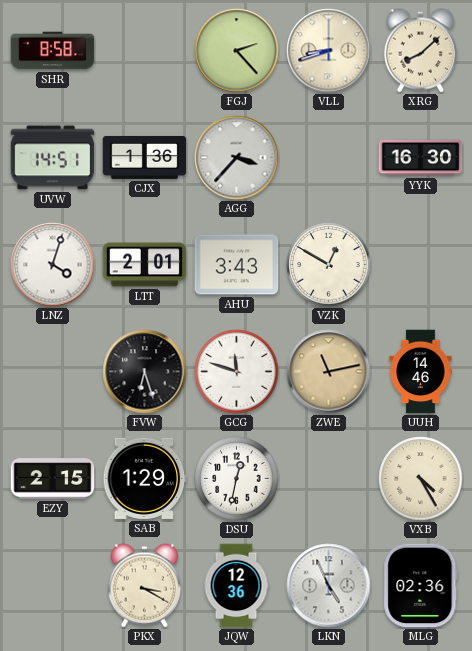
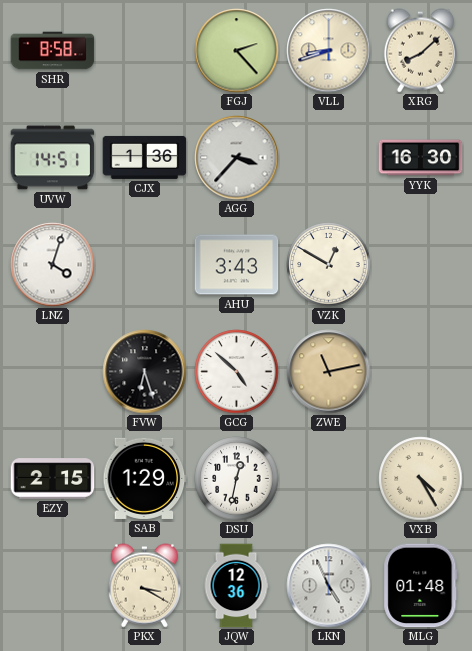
LTT: 2:01 -> none
GCG: 11:48 -> 4:52
UUH: 14:46 -> none
MLG: 02:36 -> 01:48
